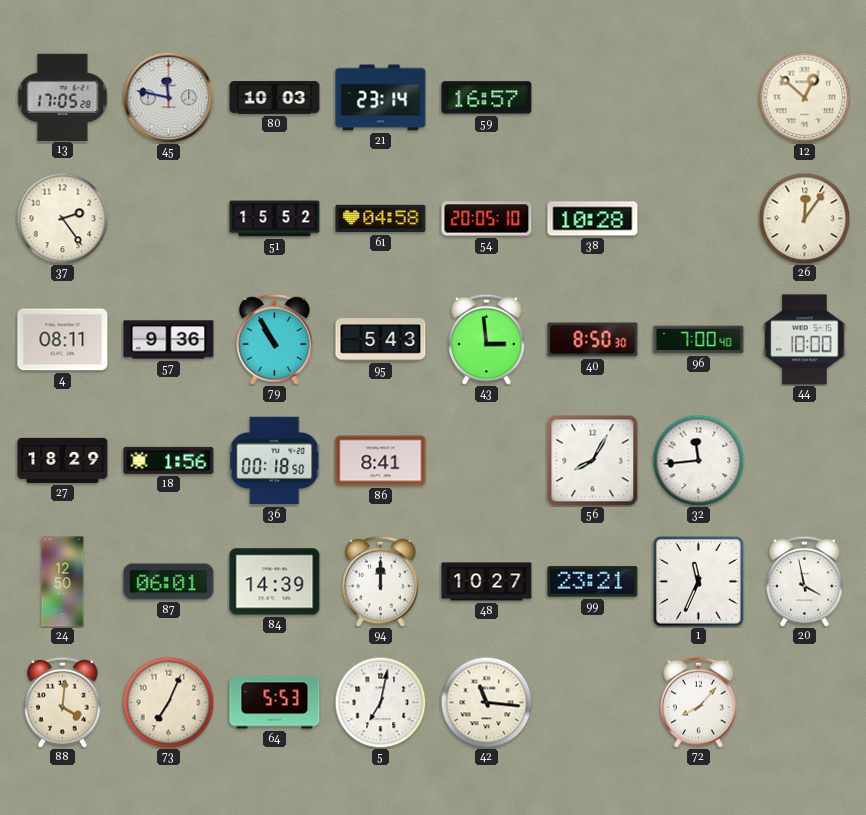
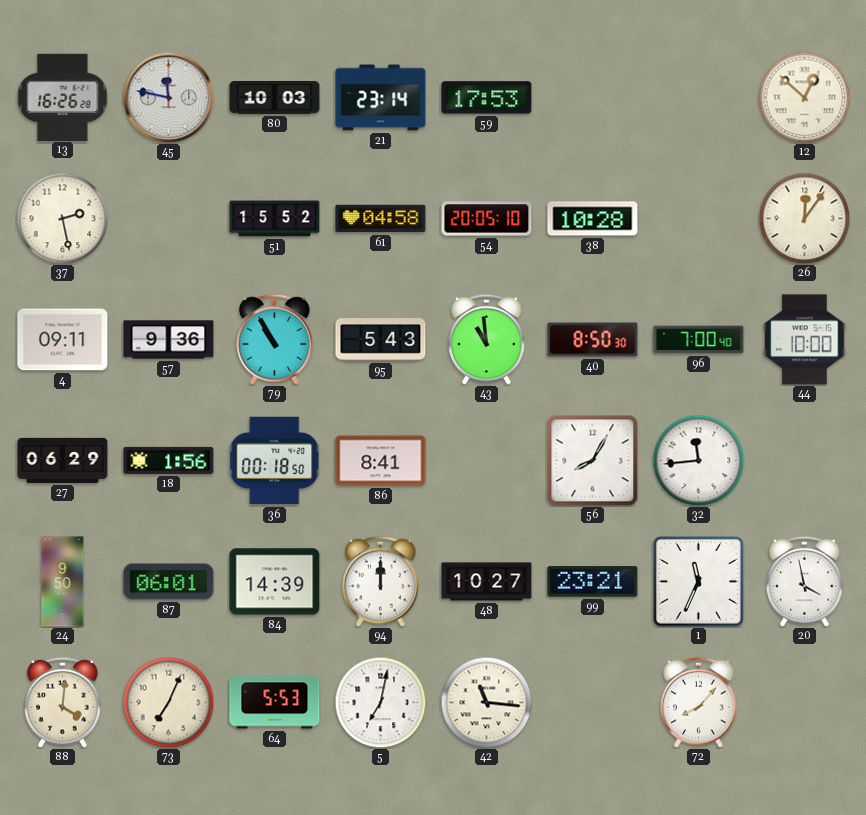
13: 17:05 -> 16:26
59: 16:57 -> 17:53
37: 2:24 -> 2:28
4: 08:11 -> 09:11
43: 2:59 -> 10:59
27: 18:29 -> 06:29
24: 12:50 -> 9:50
